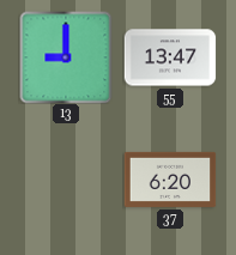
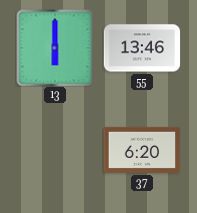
13: 9:00 -> 6:00
55: 13:47 -> 13:46
